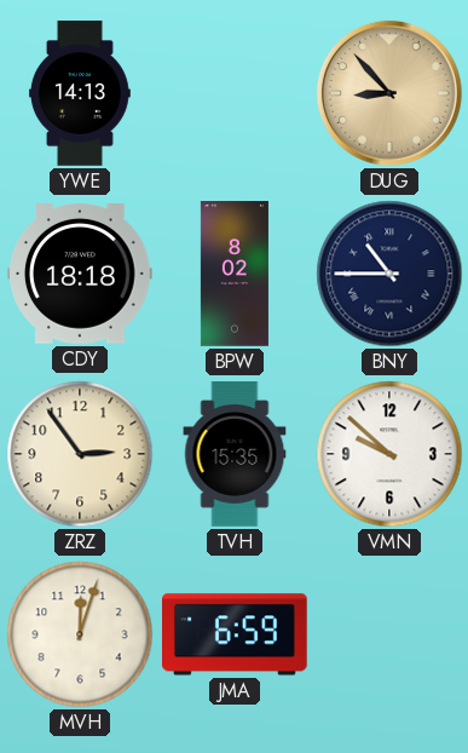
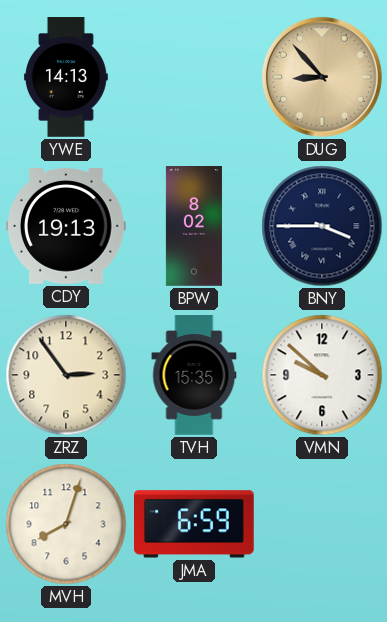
CDY: 18:18 -> 19:13
BNY: 10:45 -> 3:45
MVH: 12:03 -> 8:03
